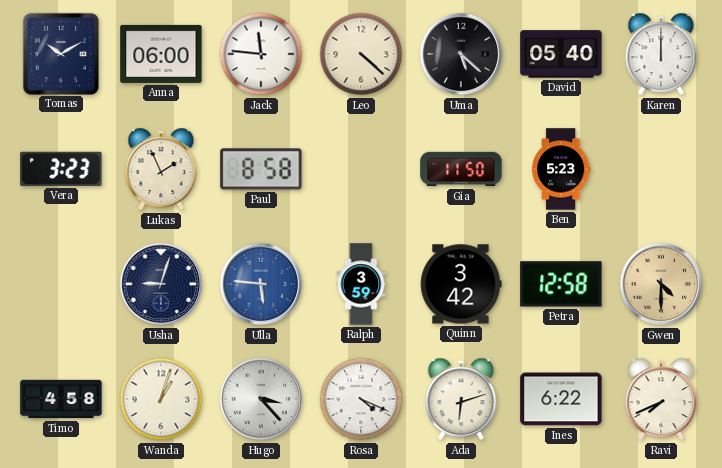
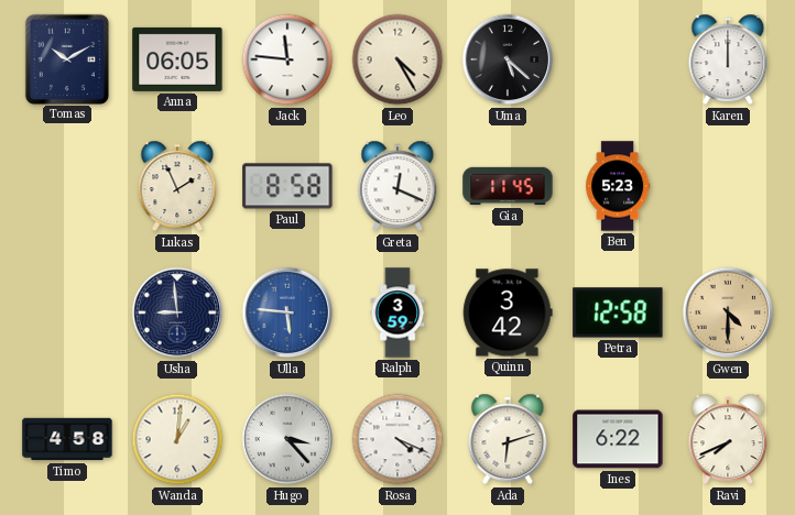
Anna: 06:00 -> 06:05
Leo: 4:22 -> 4:25
David: 05:40 -> none
Vera: 3:23 -> none
Greta: none -> 12:19
Gia: 11:50 -> 11:45
Usha: 9:03 -> 8:59
Wanda: 1:03 -> 1:01
